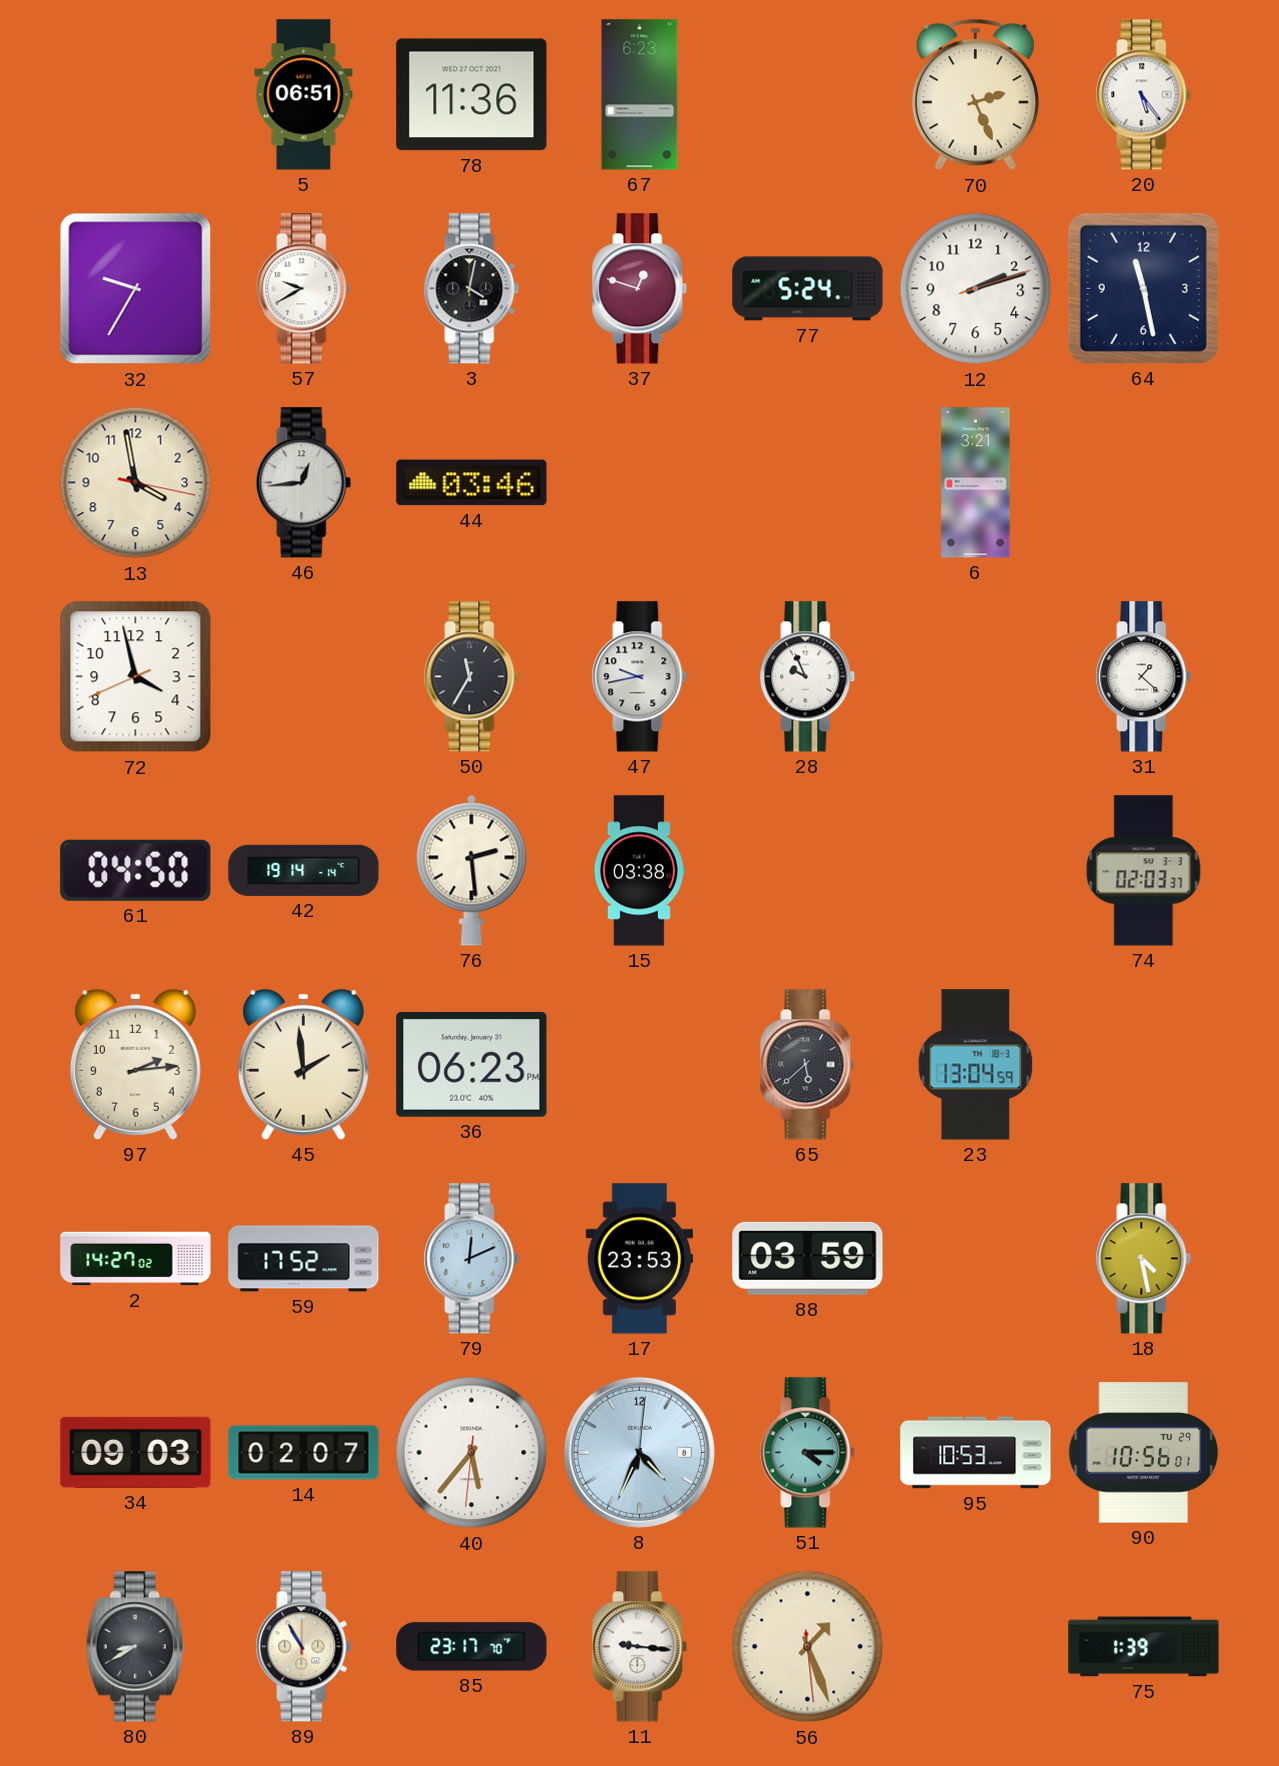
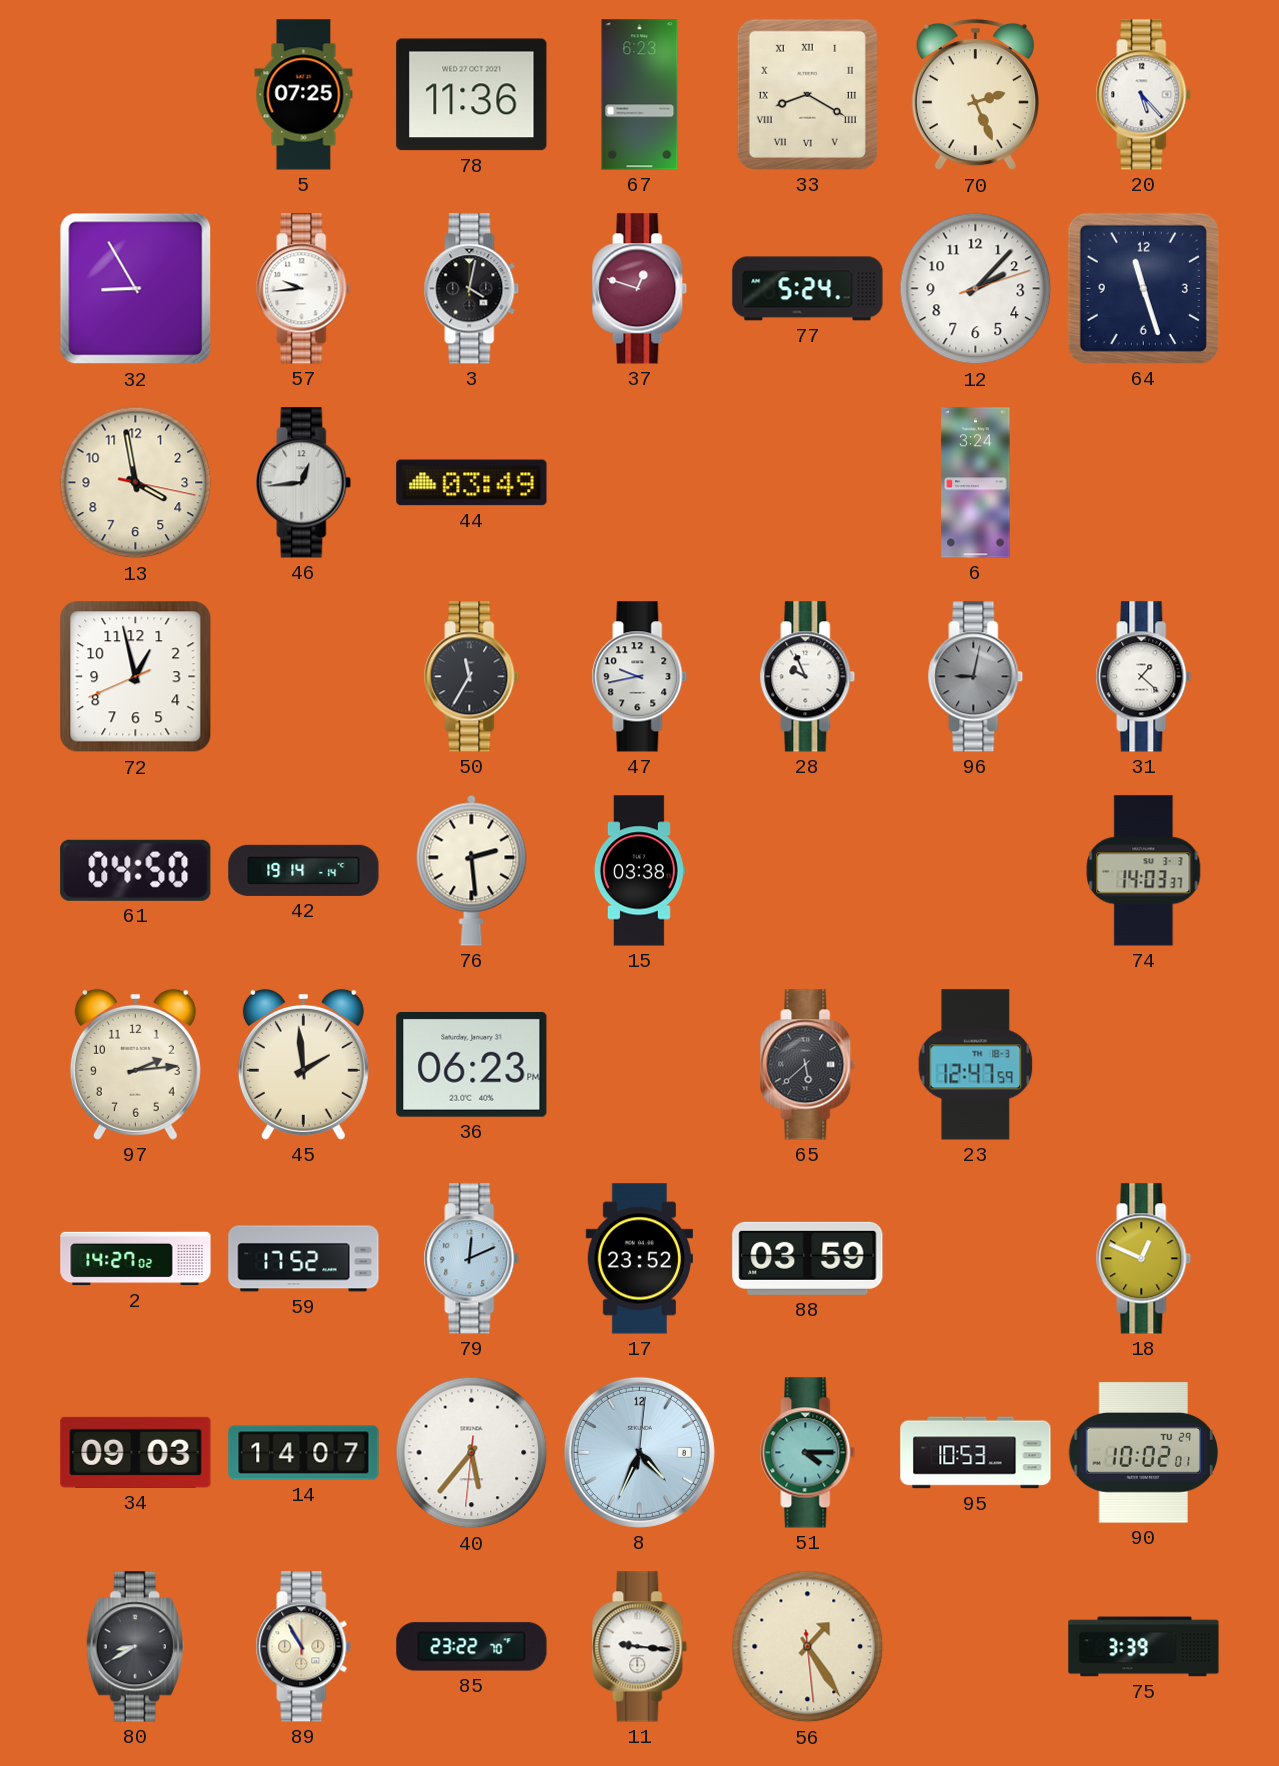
5: 06:51 -> 07:25
33: none -> 8:20
20: 5:24 -> 5:23
32: 9:35 -> 8:55
57: 9:40 -> 9:44
12: 2:12 -> 2:07
64: 11:28 -> 11:27
44: 03:46 -> 03:49
6: 3:21 -> 3:24
72: 3:57 -> 12:57
96: none -> 9:02
74: 02:03 -> 14:03
23: 13:04 -> 12:47
17: 23:53 -> 23:52
18: 4:28 -> 12:49
14: 02:07 -> 14:07
90: 10:56 -> 10:02
85: 23:17 -> 23:22
56: 1:26 -> 1:24
75: 1:39 -> 3:39
